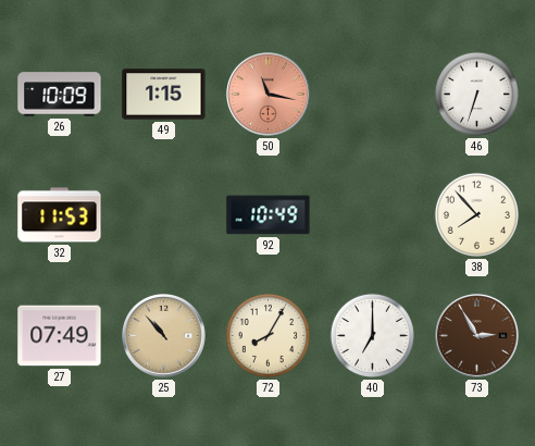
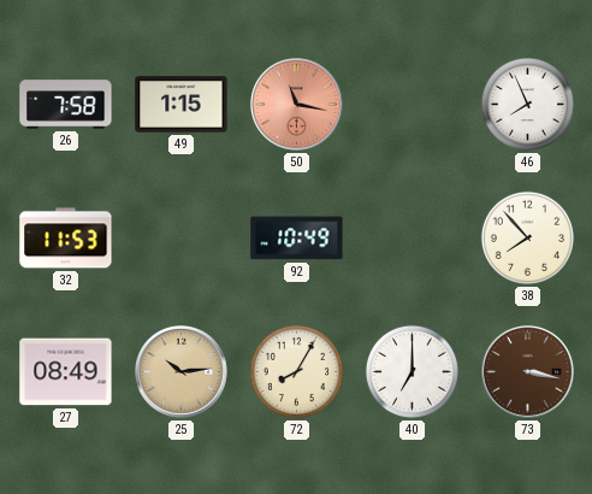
26: 10:09 -> 7:58
46: 6:33 -> 7:56
27: 07:49 -> 08:49
25: 10:53 -> 10:14
73: 2:55 -> 3:17
